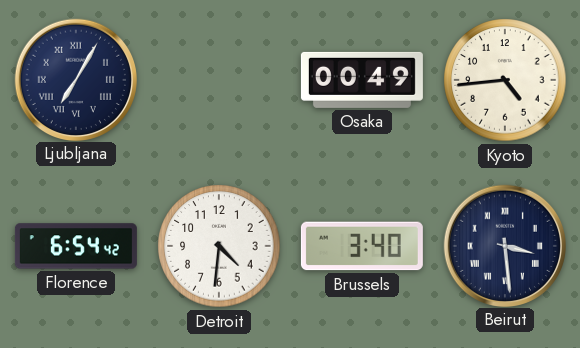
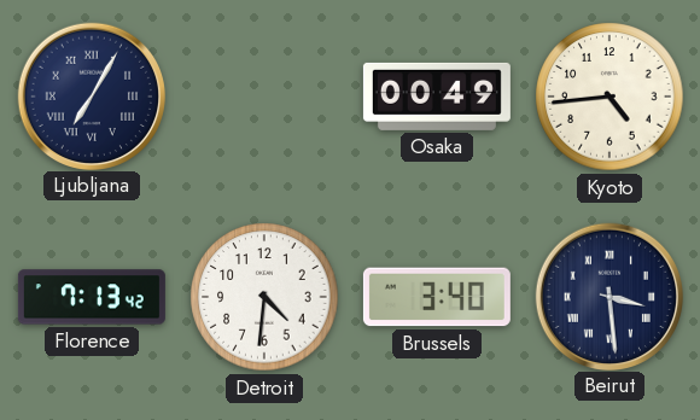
Florence: 6:54 -> 7:13
